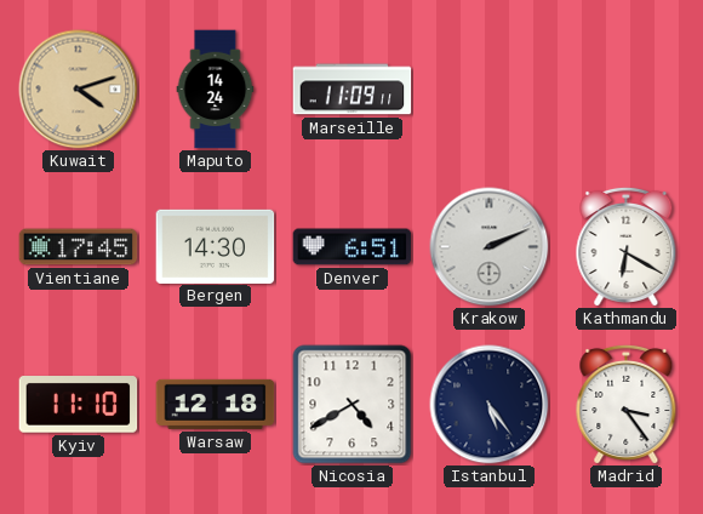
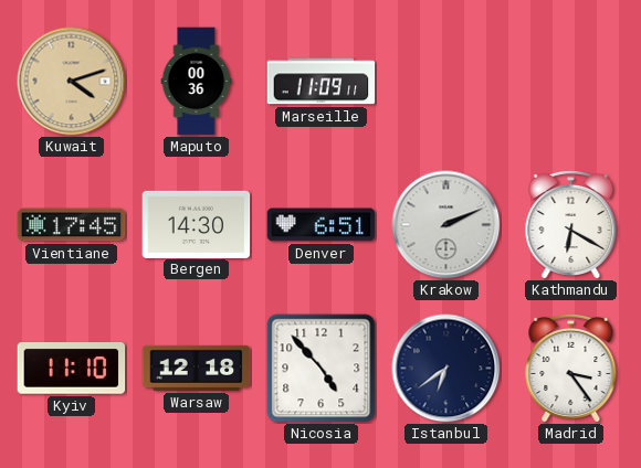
Maputo: 14:24 -> 00:36
Nicosia: 4:40 -> 4:53
Istanbul: 5:24 -> 6:39
